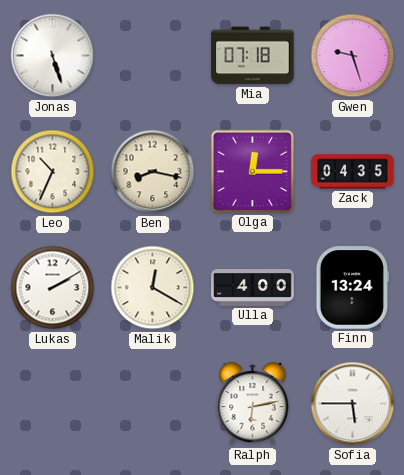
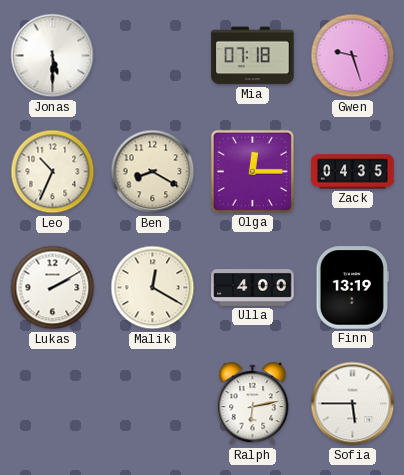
Jonas: 5:27 -> 5:30
Ben: 8:17 -> 8:20
Finn: 13:24 -> 13:19
